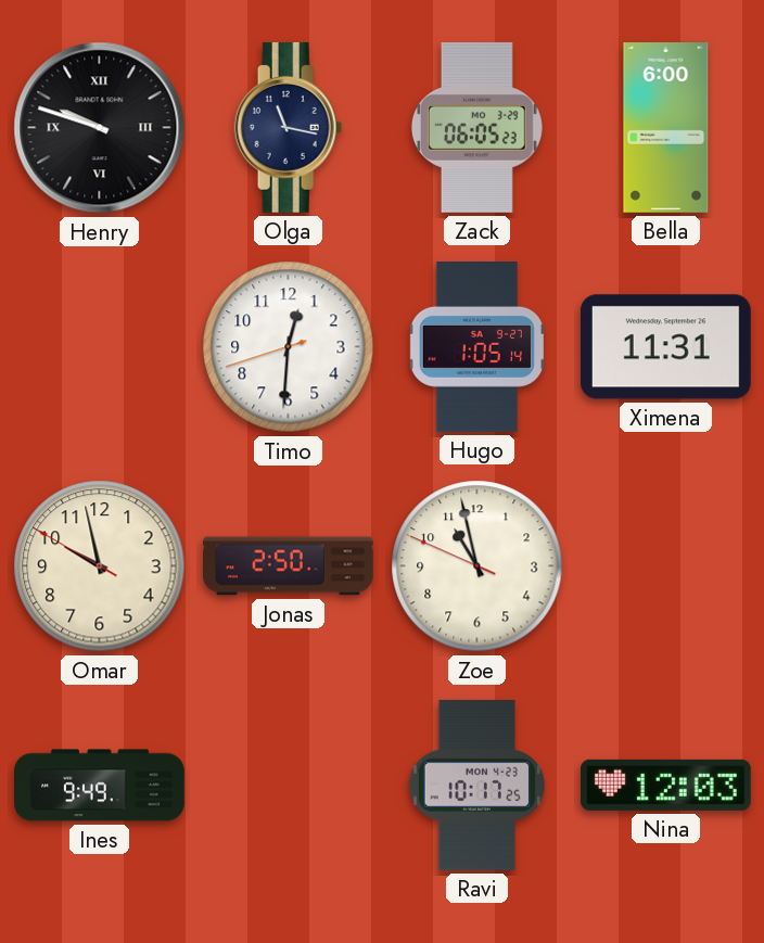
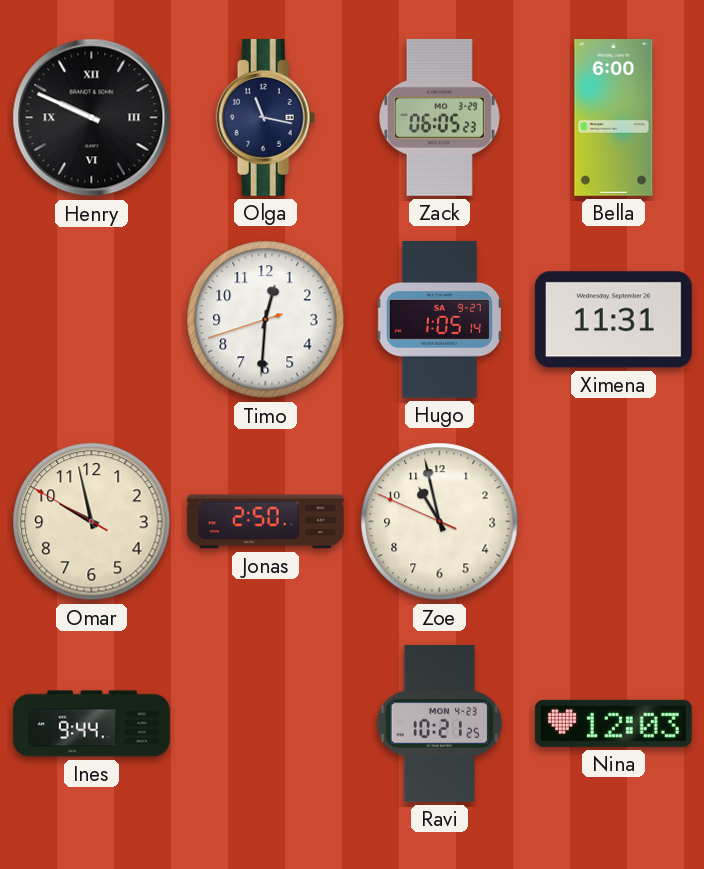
Henry: 9:48 -> 9:49
Ines: 9:49 -> 9:44
Ravi: 10:17 -> 10:21
